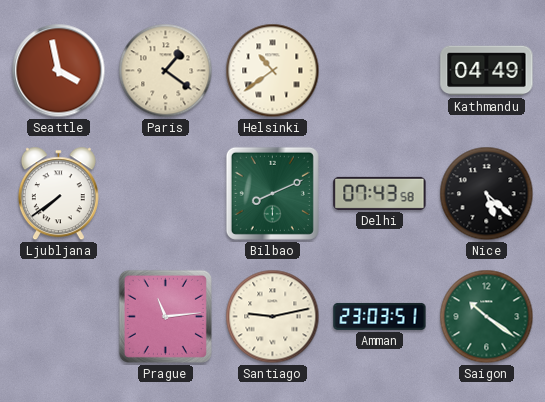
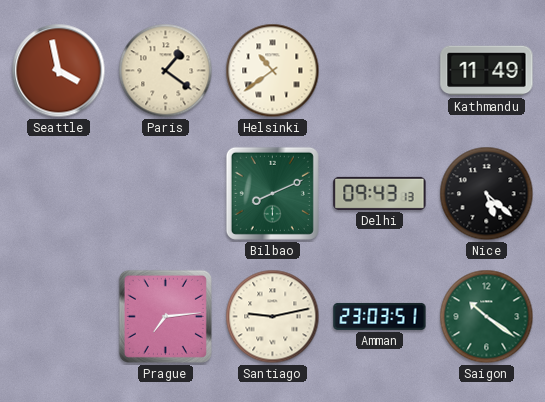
Kathmandu: 04:49 -> 11:49
Ljubljana: 7:39 -> none
Delhi: 07:43 -> 09:43
Prague: 11:14 -> 7:14
